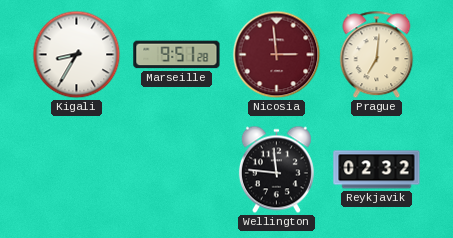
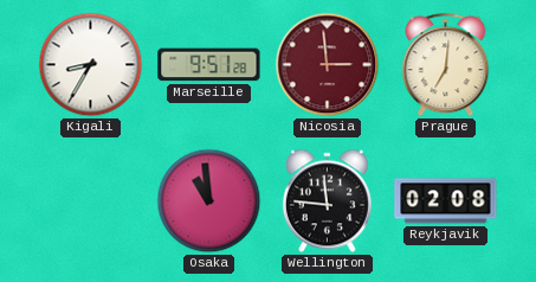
Osaka: none -> 10:59
Reykjavik: 02:32 -> 02:08
